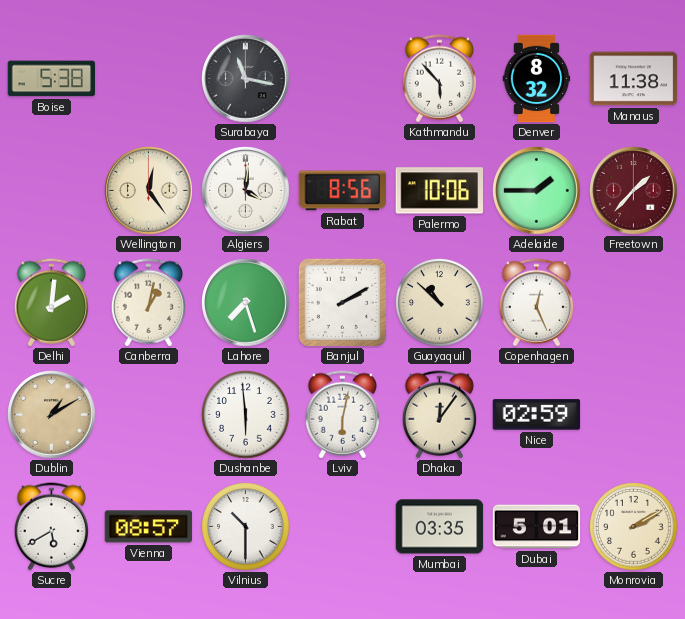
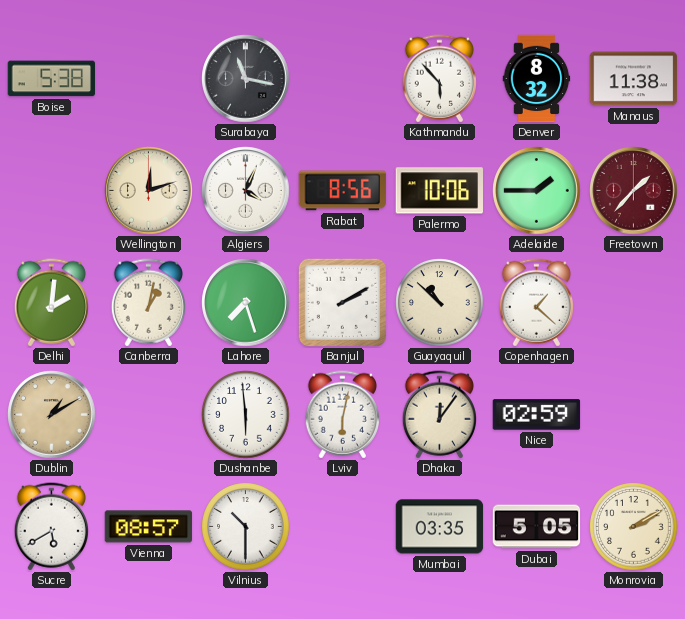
Wellington: 12:24 -> 12:12
Algiers: 4:01 -> 4:04
Copenhagen: 12:26 -> 1:22
Dubai: 5:01 -> 5:05
